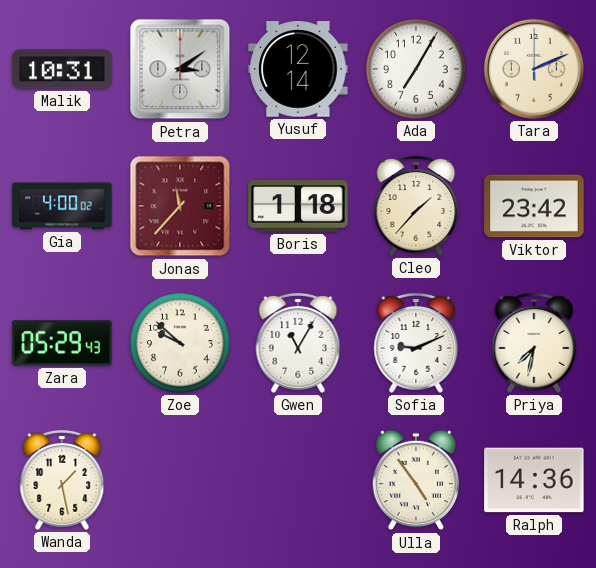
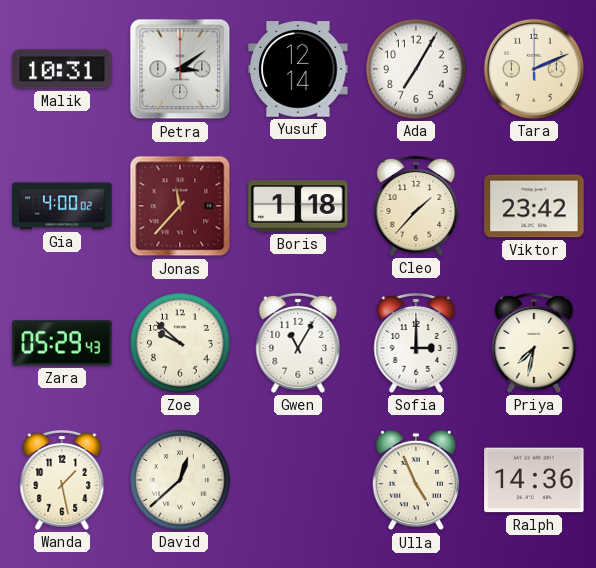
Sofia: 9:11 -> 3:00
David: none -> 12:38
Ulla: 4:54 -> 4:56
